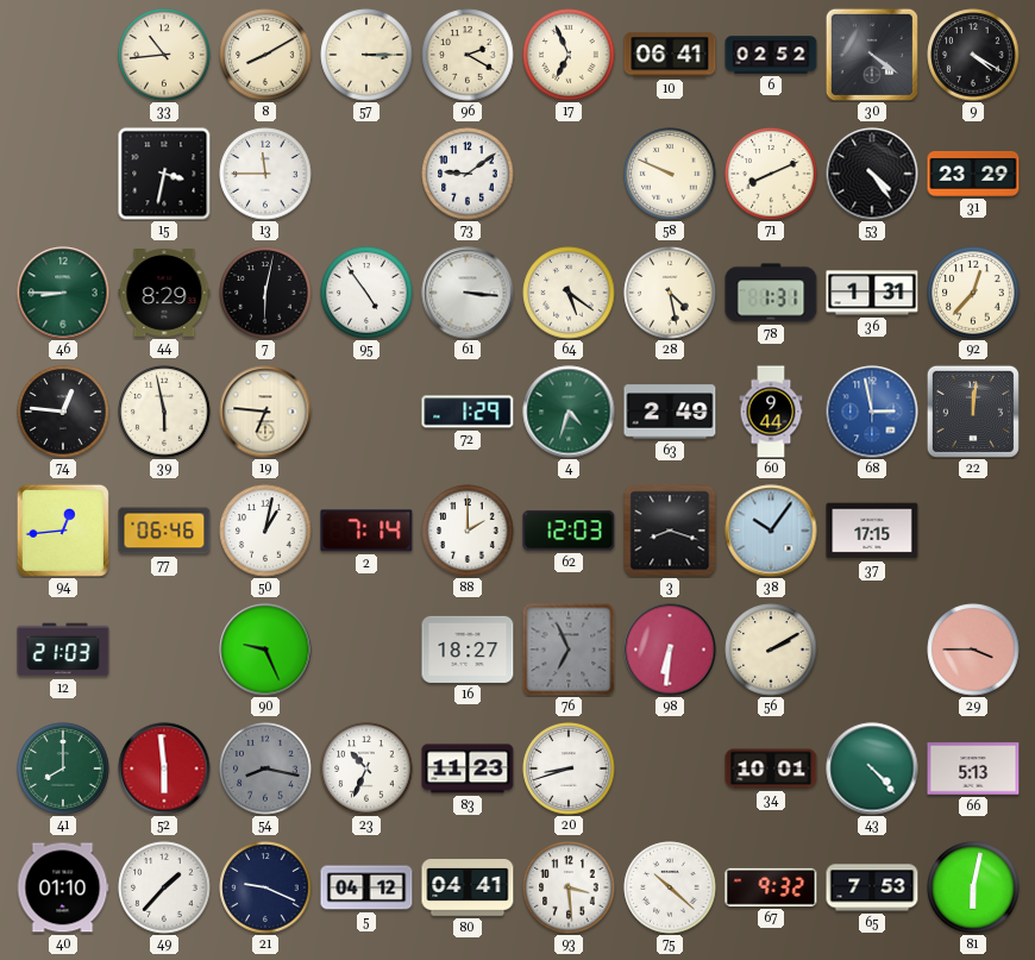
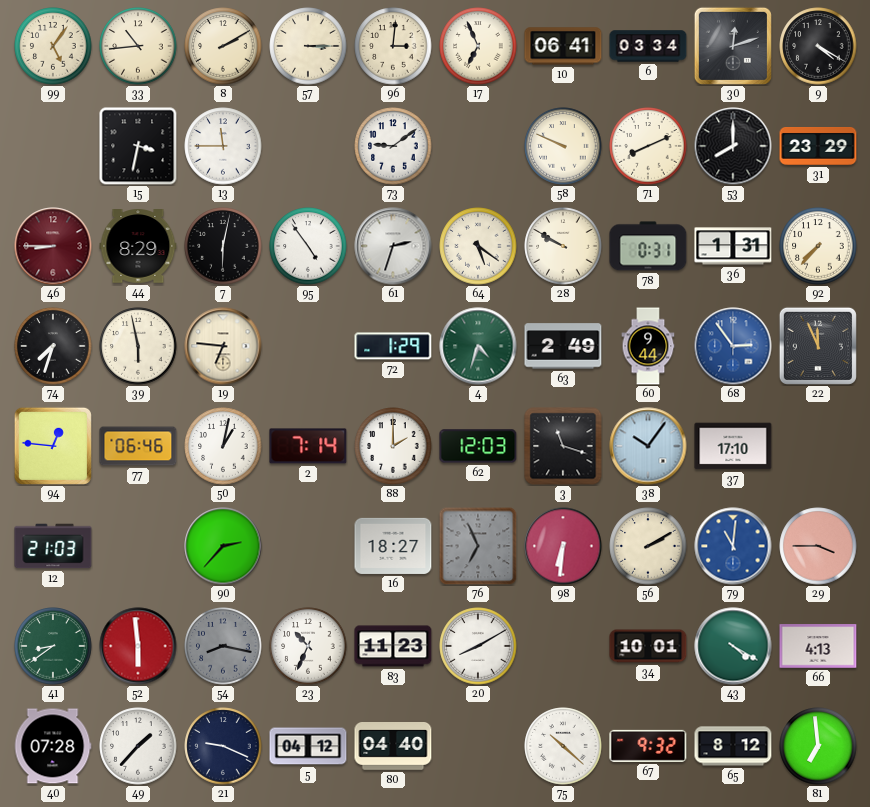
99: none -> 5:06
8: 8:10 -> 2:10
96: 2:20 -> 3:01
6: 02:52 -> 03:34
30: 4:21 -> 12:12
53: 4:24 -> 8:00
46 dial: green -> burgundy
61: 3:16 -> 2:33
28: 4:28 -> 9:50
78: 1:31 -> 0:31
92: 12:37 -> 7:37
74: 12:46 -> 7:33
68: 2:58 -> 2:54
22: 12:01 -> 11:56
94: 12:44 -> 12:46
3: 8:18 -> 11:18
37: 17:15 -> 17:10
90: 9:26 -> 2:37
79: none -> 11:01
41: 8:00 -> 8:39
20: 8:42 -> 8:10
43: 4:23 -> 4:20
66: 5:13 -> 4:13
40: 01:10 -> 07:28
80: 04:41 -> 04:40
93: 3:29 -> none
65: 7:53 -> 8:12
81: 6:02 -> 6:59
